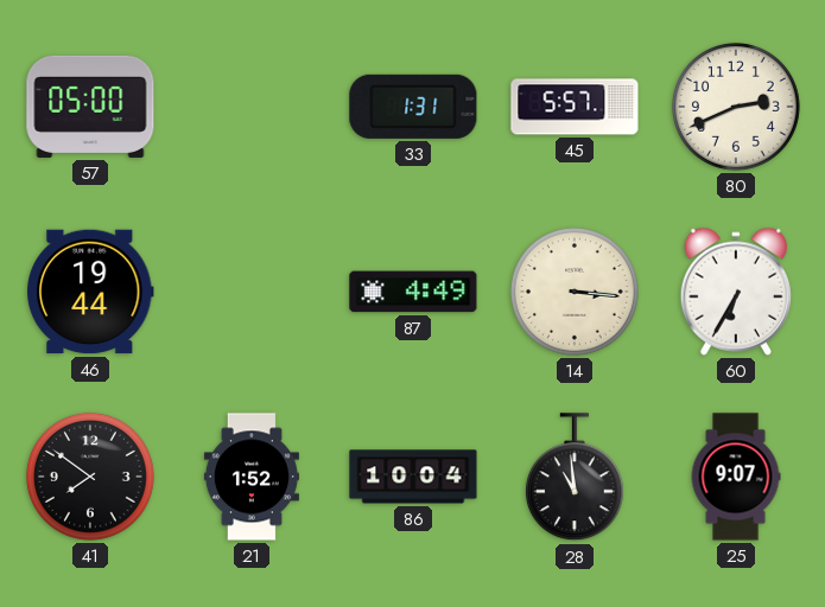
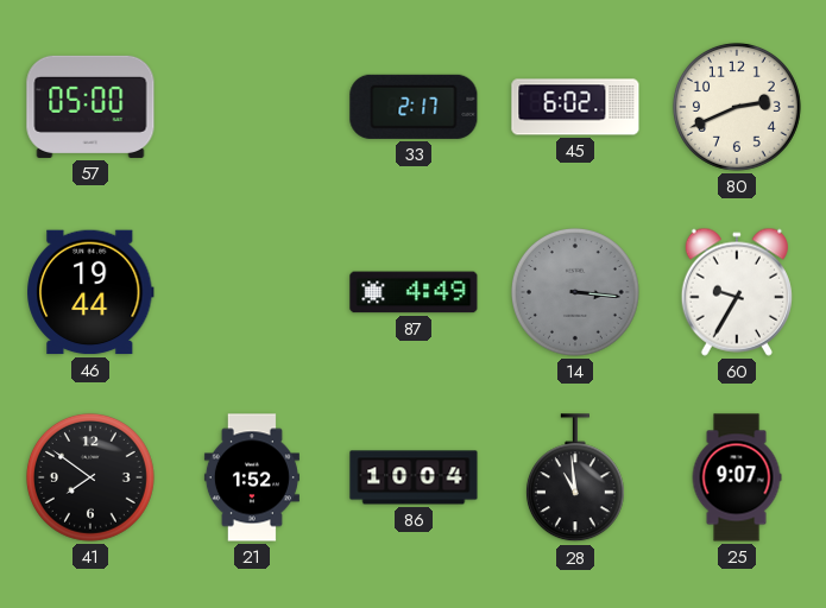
33: 1:31 -> 2:17
45: 5:57 -> 6:02
14 dial: cream -> grey
60: 6:35 -> 9:35
